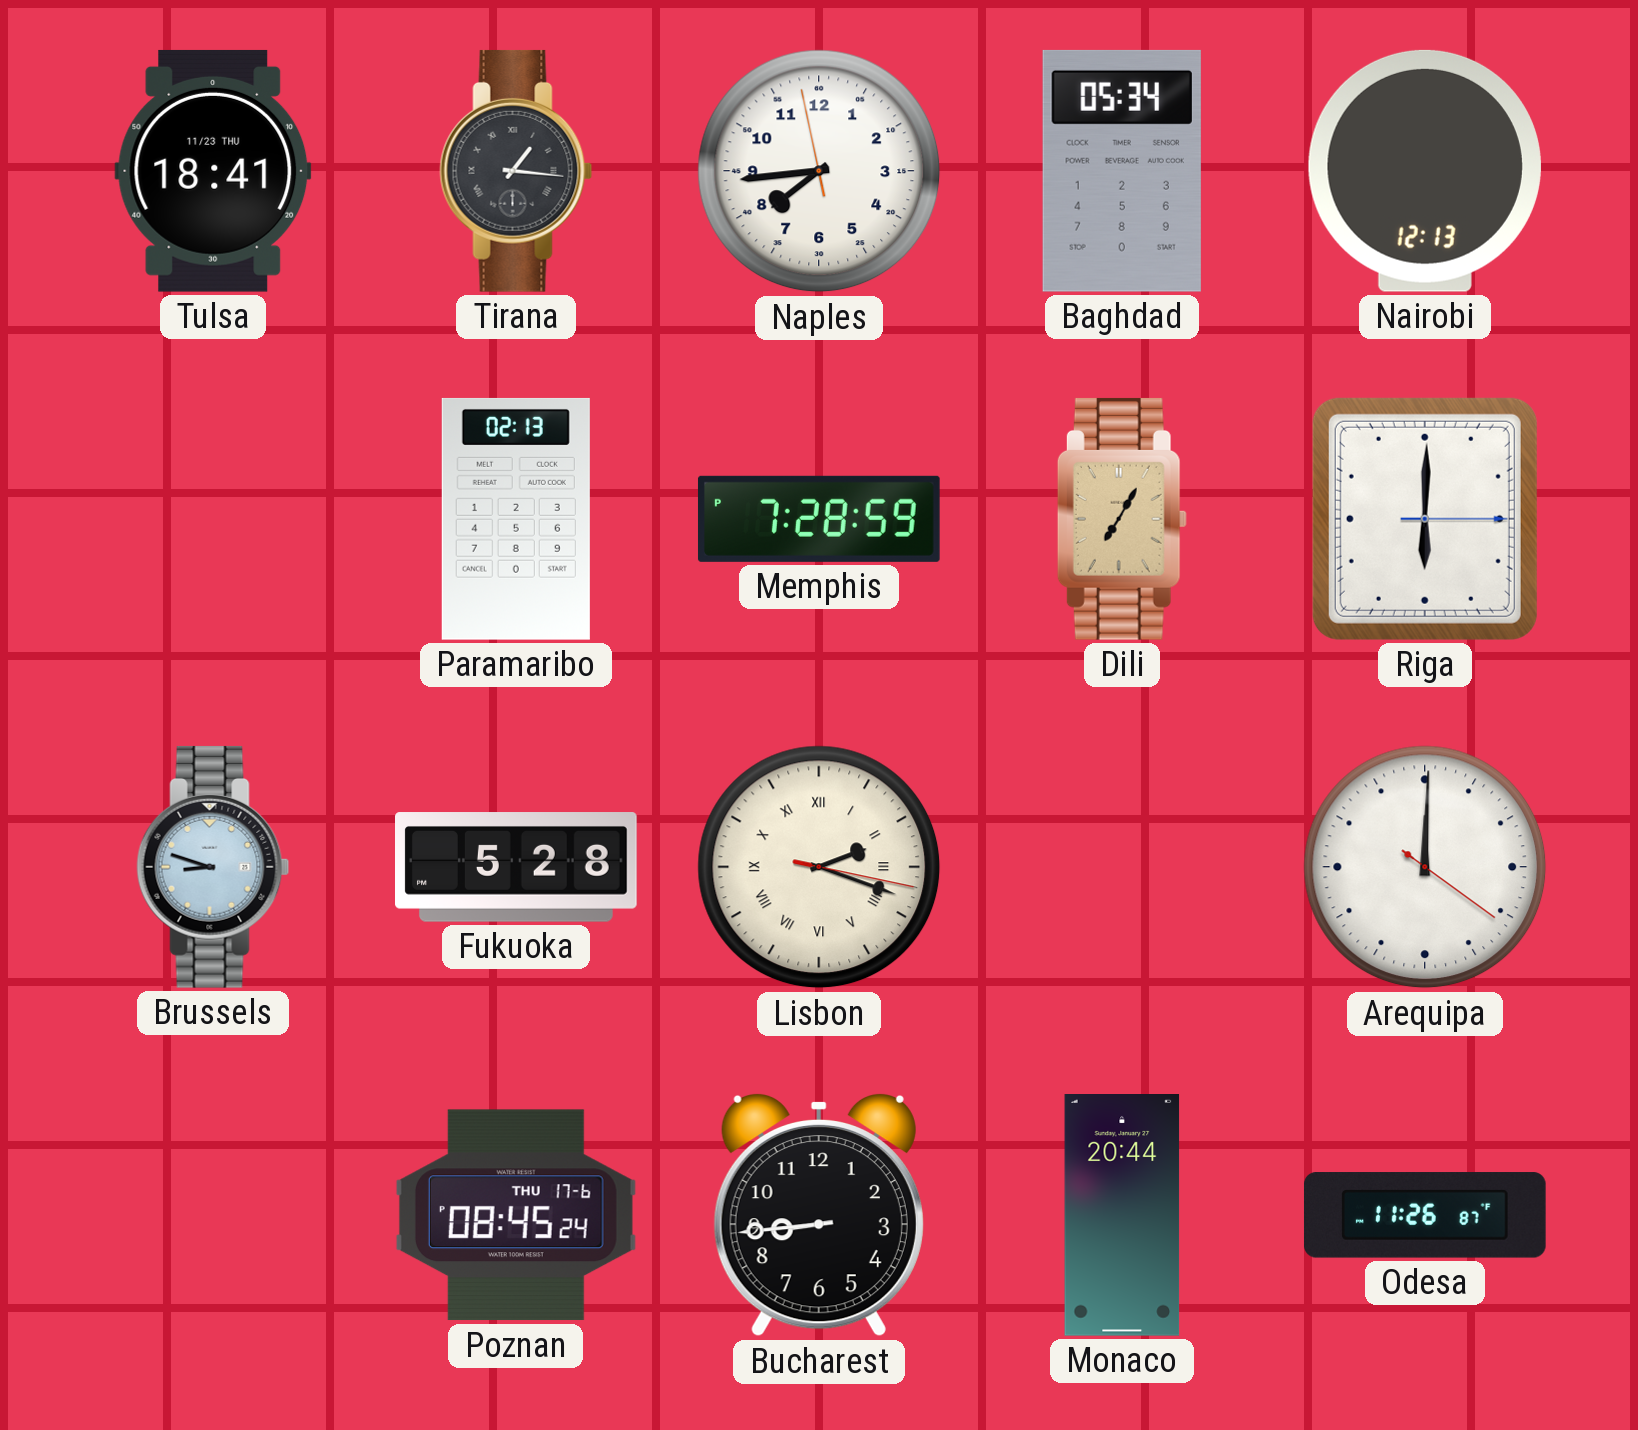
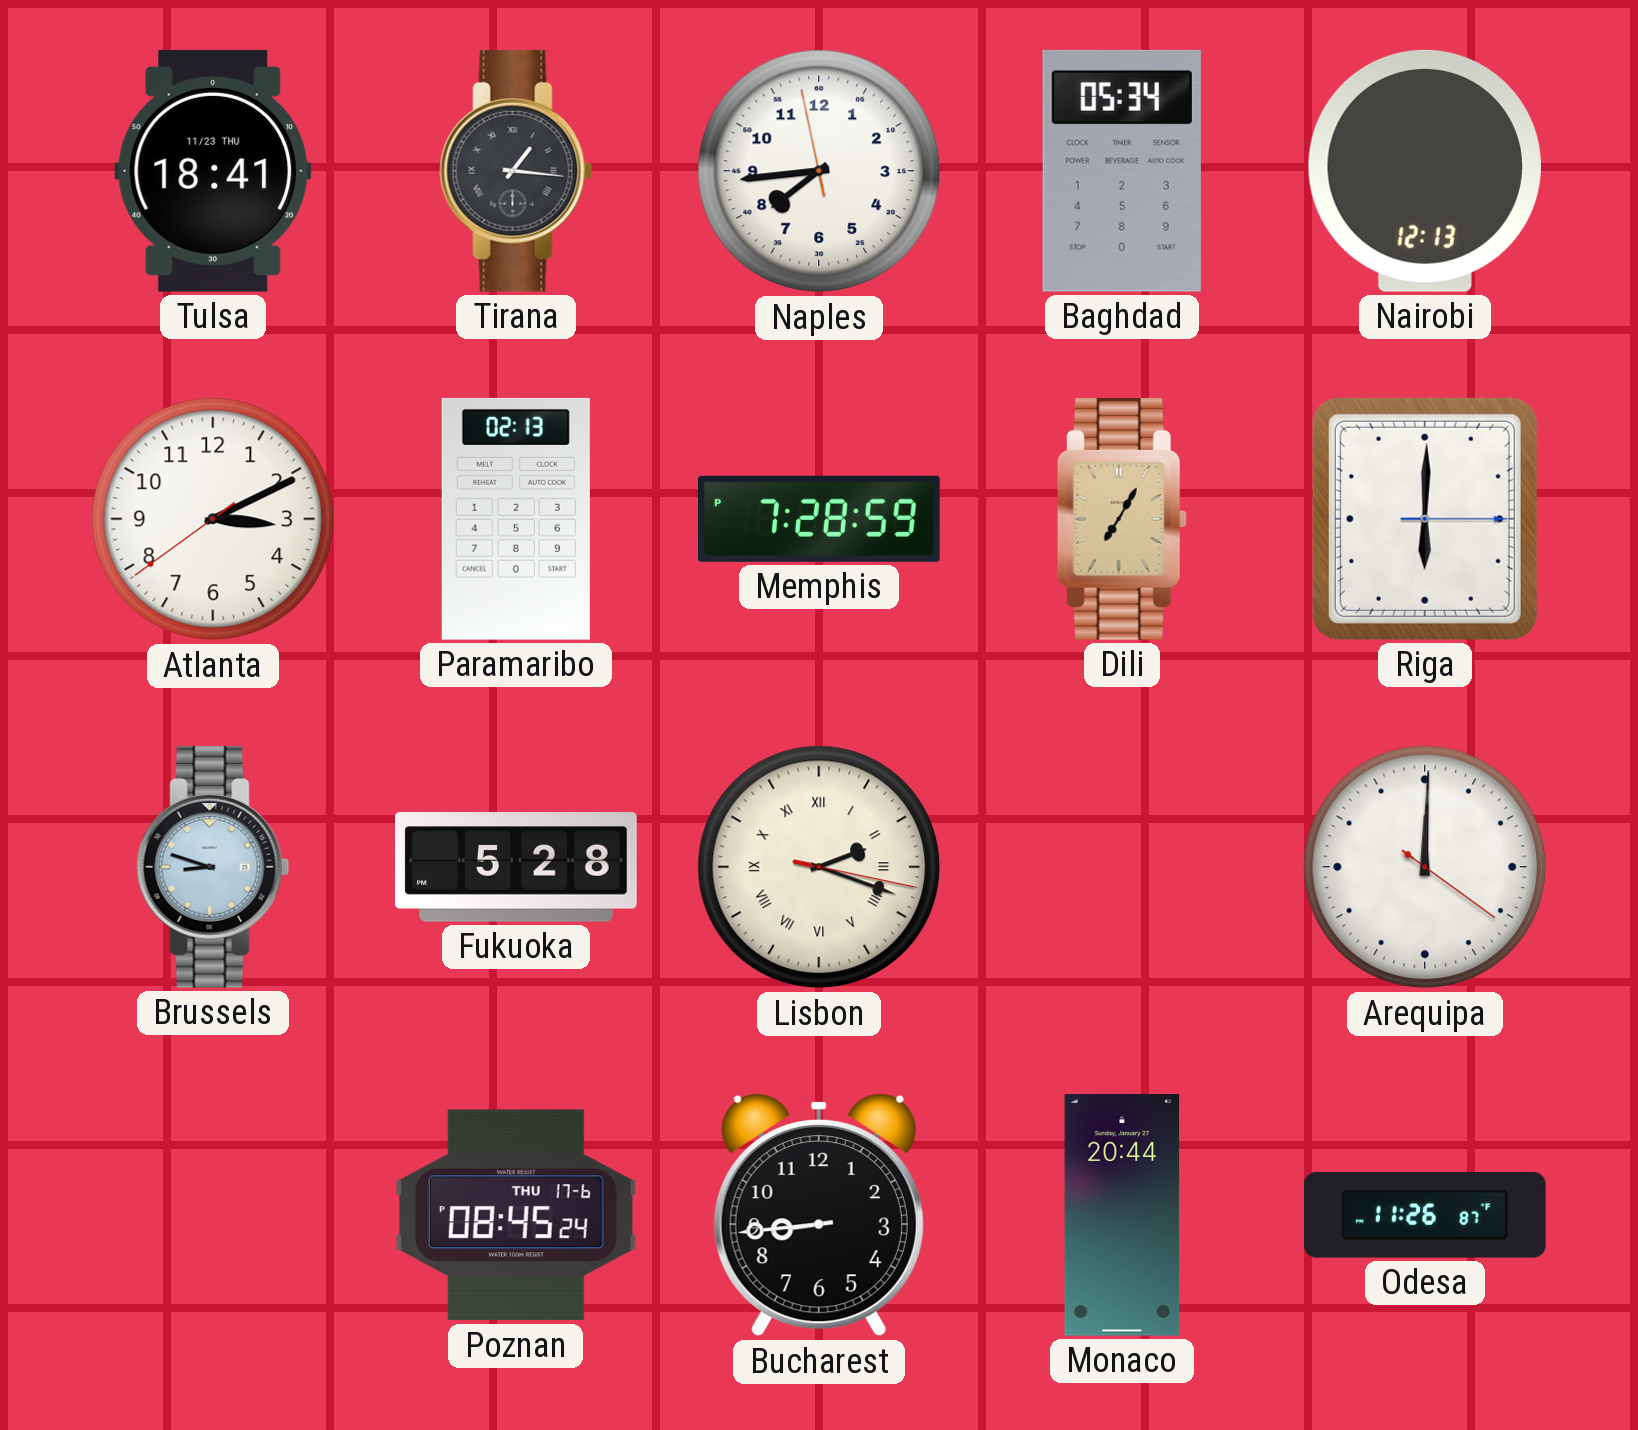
Atlanta: none -> 3:10
